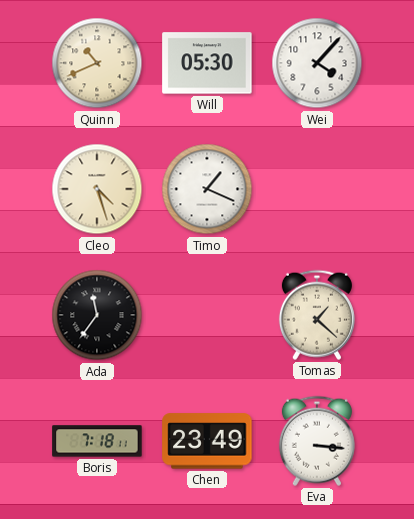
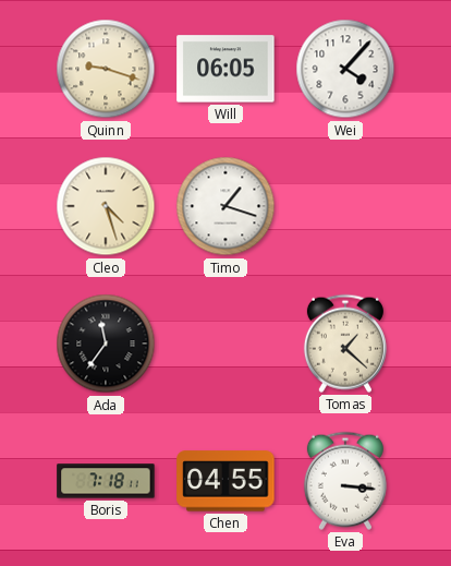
Quinn: 10:41 -> 9:18
Will: 05:30 -> 06:05
Timo: 1:19 -> 1:18
Chen: 23:49 -> 04:55
